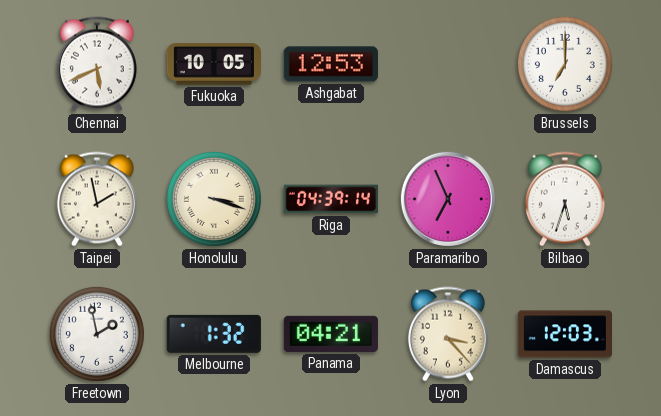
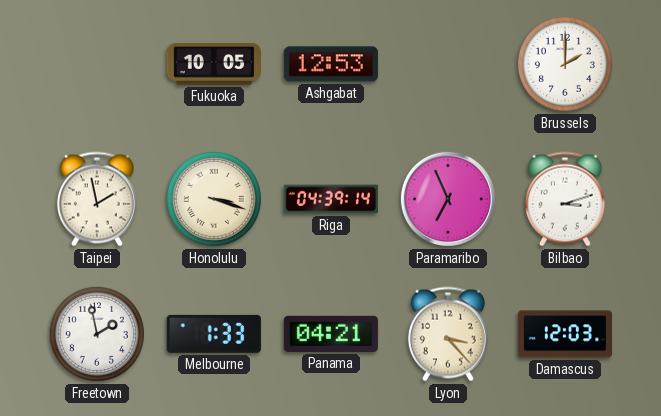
Chennai: 5:41 -> none
Brussels: 7:00 -> 2:00
Bilbao: 5:33 -> 3:12
Melbourne: 1:32 -> 1:33
